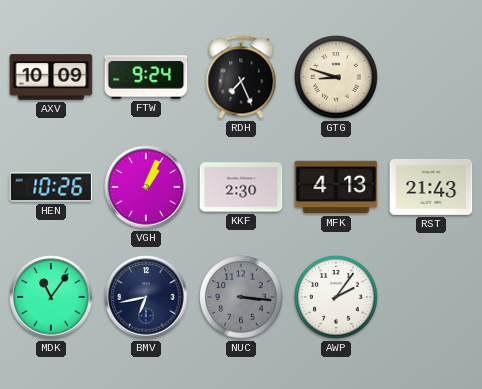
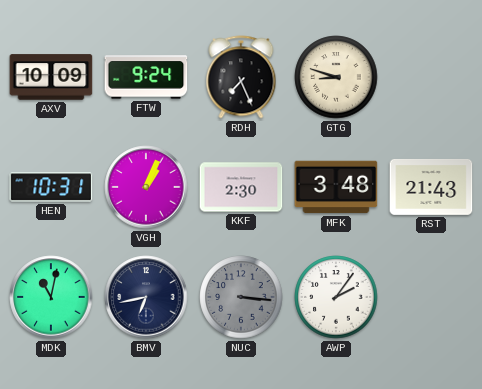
HEN: 10:26 -> 10:31
MFK: 4:13 -> 3:48
MDK: 11:06 -> 11:02
